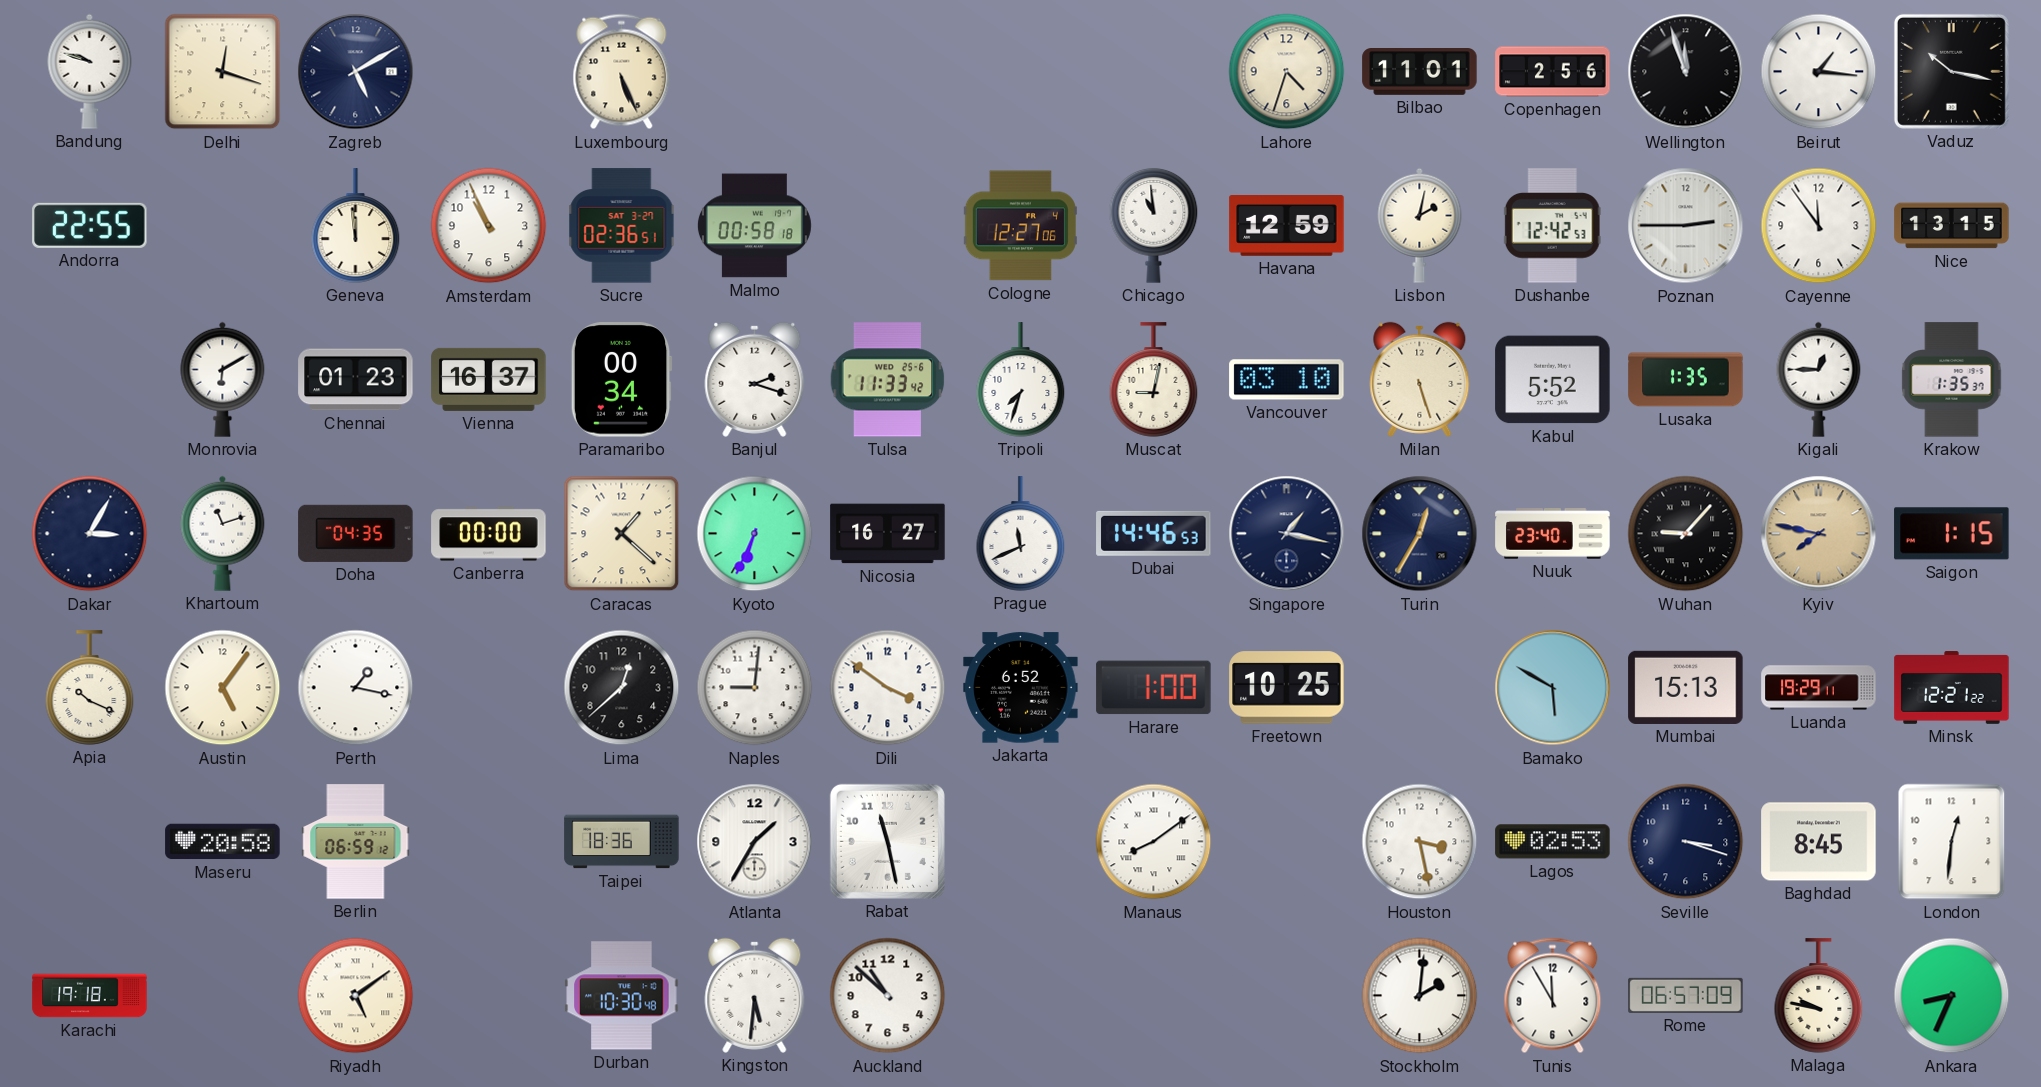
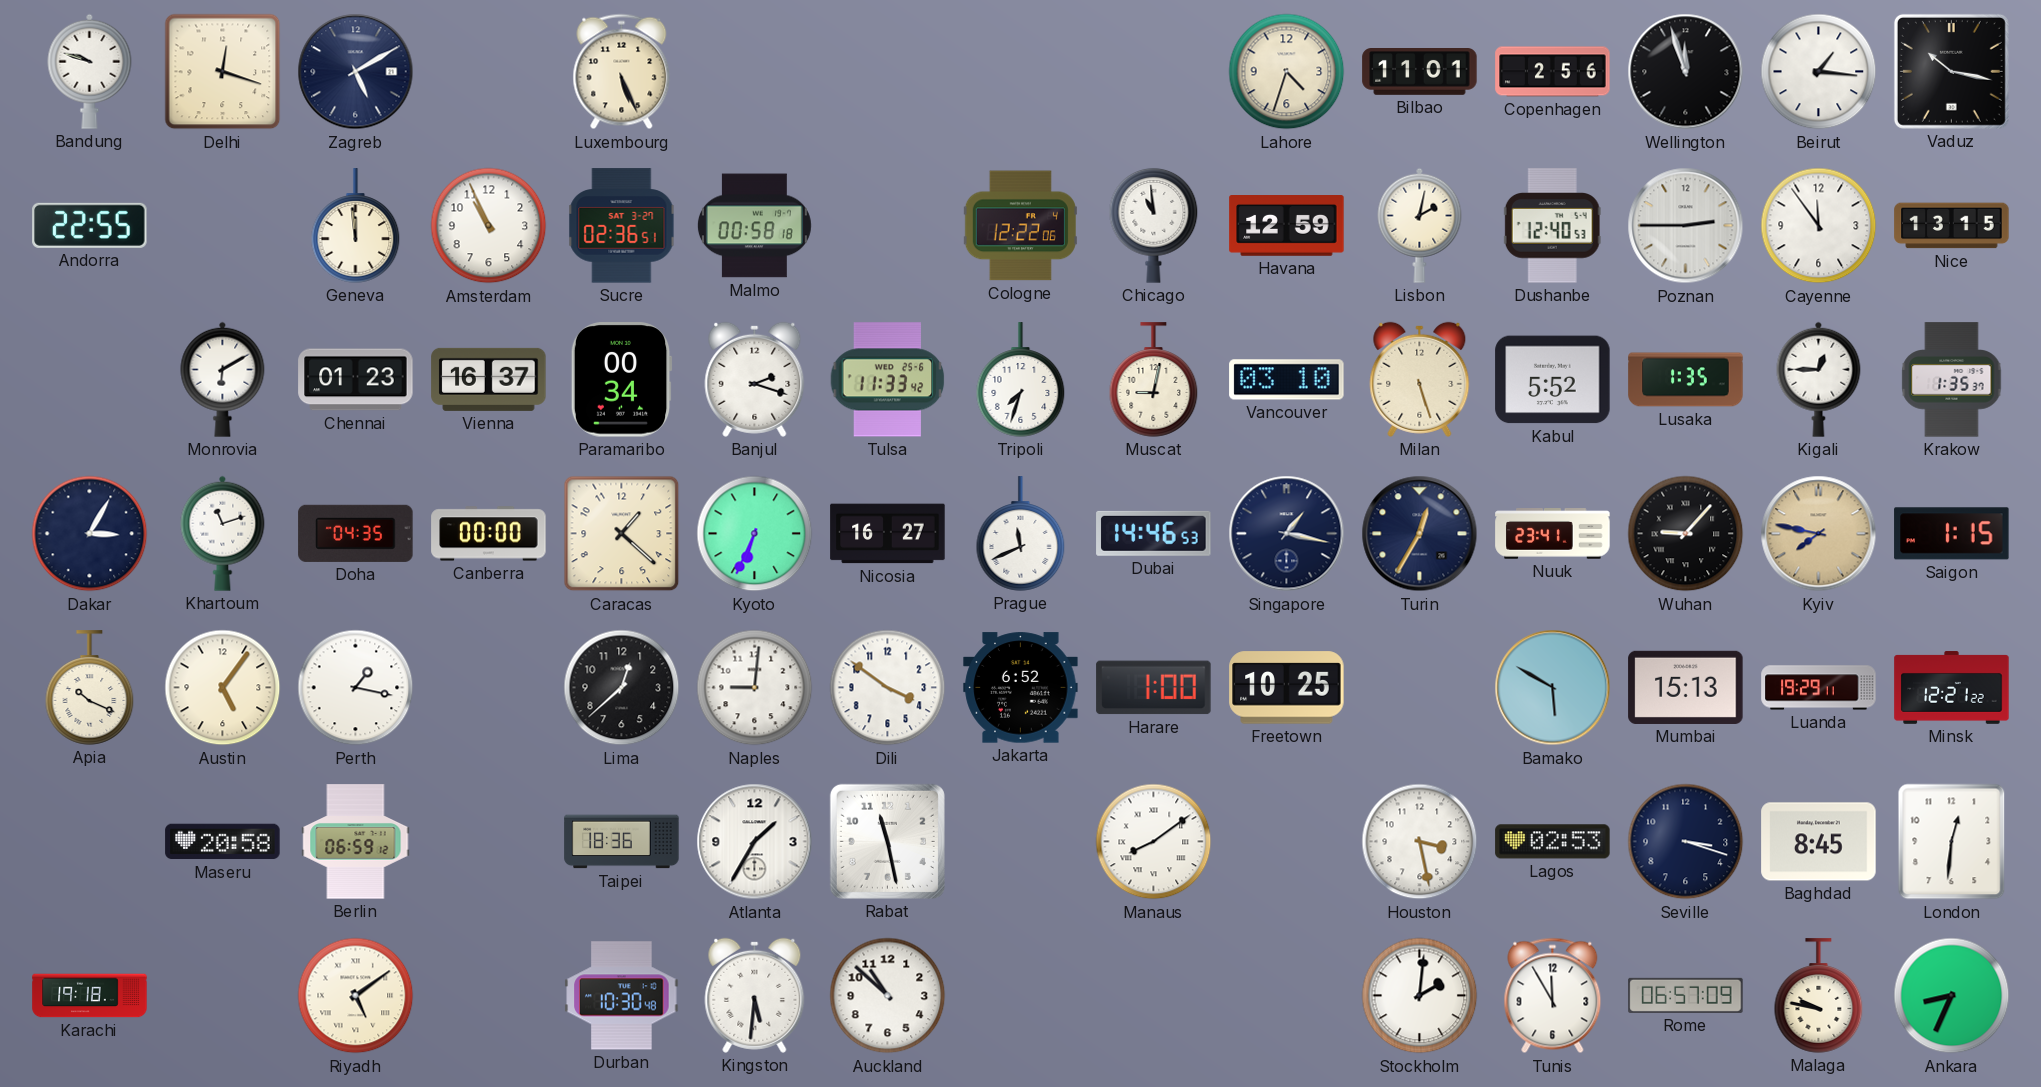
Cologne: 12:27 -> 12:22
Dushanbe: 12:42 -> 12:40
Nuuk: 23:40 -> 23:41
